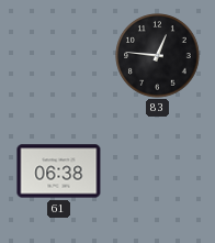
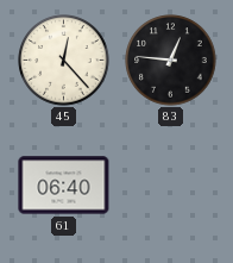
45: none -> 12:23
61: 06:38 -> 06:40
